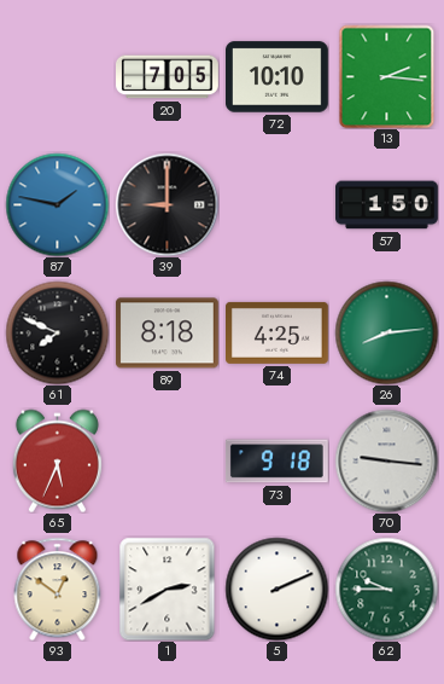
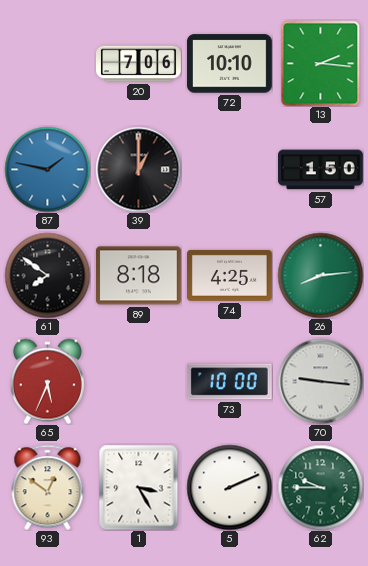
20: 7:05 -> 7:06
39: 9:00 -> 1:00
61: 7:49 -> 7:51
73: 9:18 -> 10:00
1: 2:40 -> 3:25
